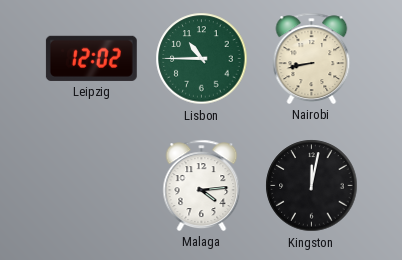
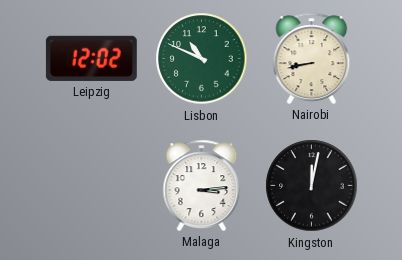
Lisbon: 10:45 -> 10:49
Malaga: 4:14 -> 3:14
